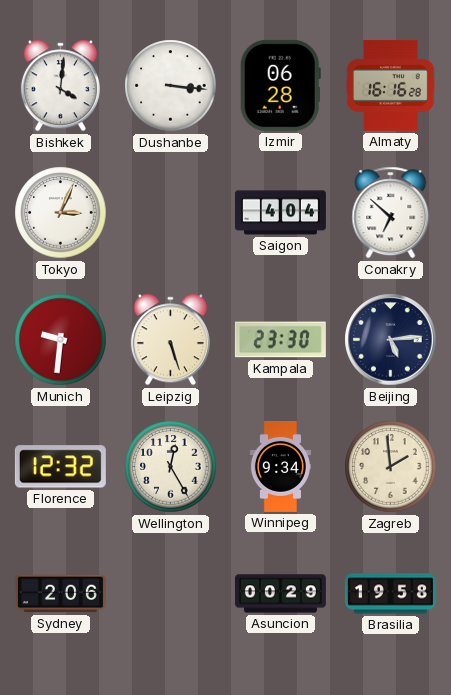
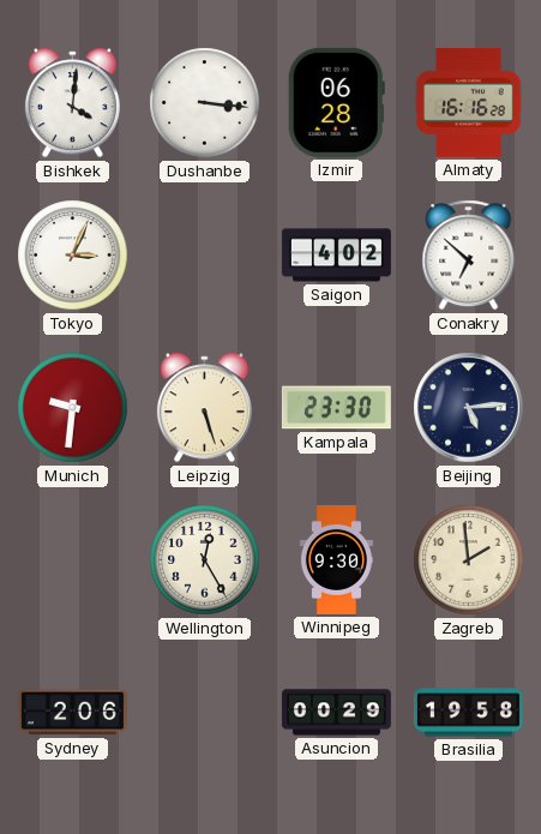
Saigon: 4:04 -> 4:02
Florence: 12:32 -> none
Winnipeg: 9:34 -> 9:30
